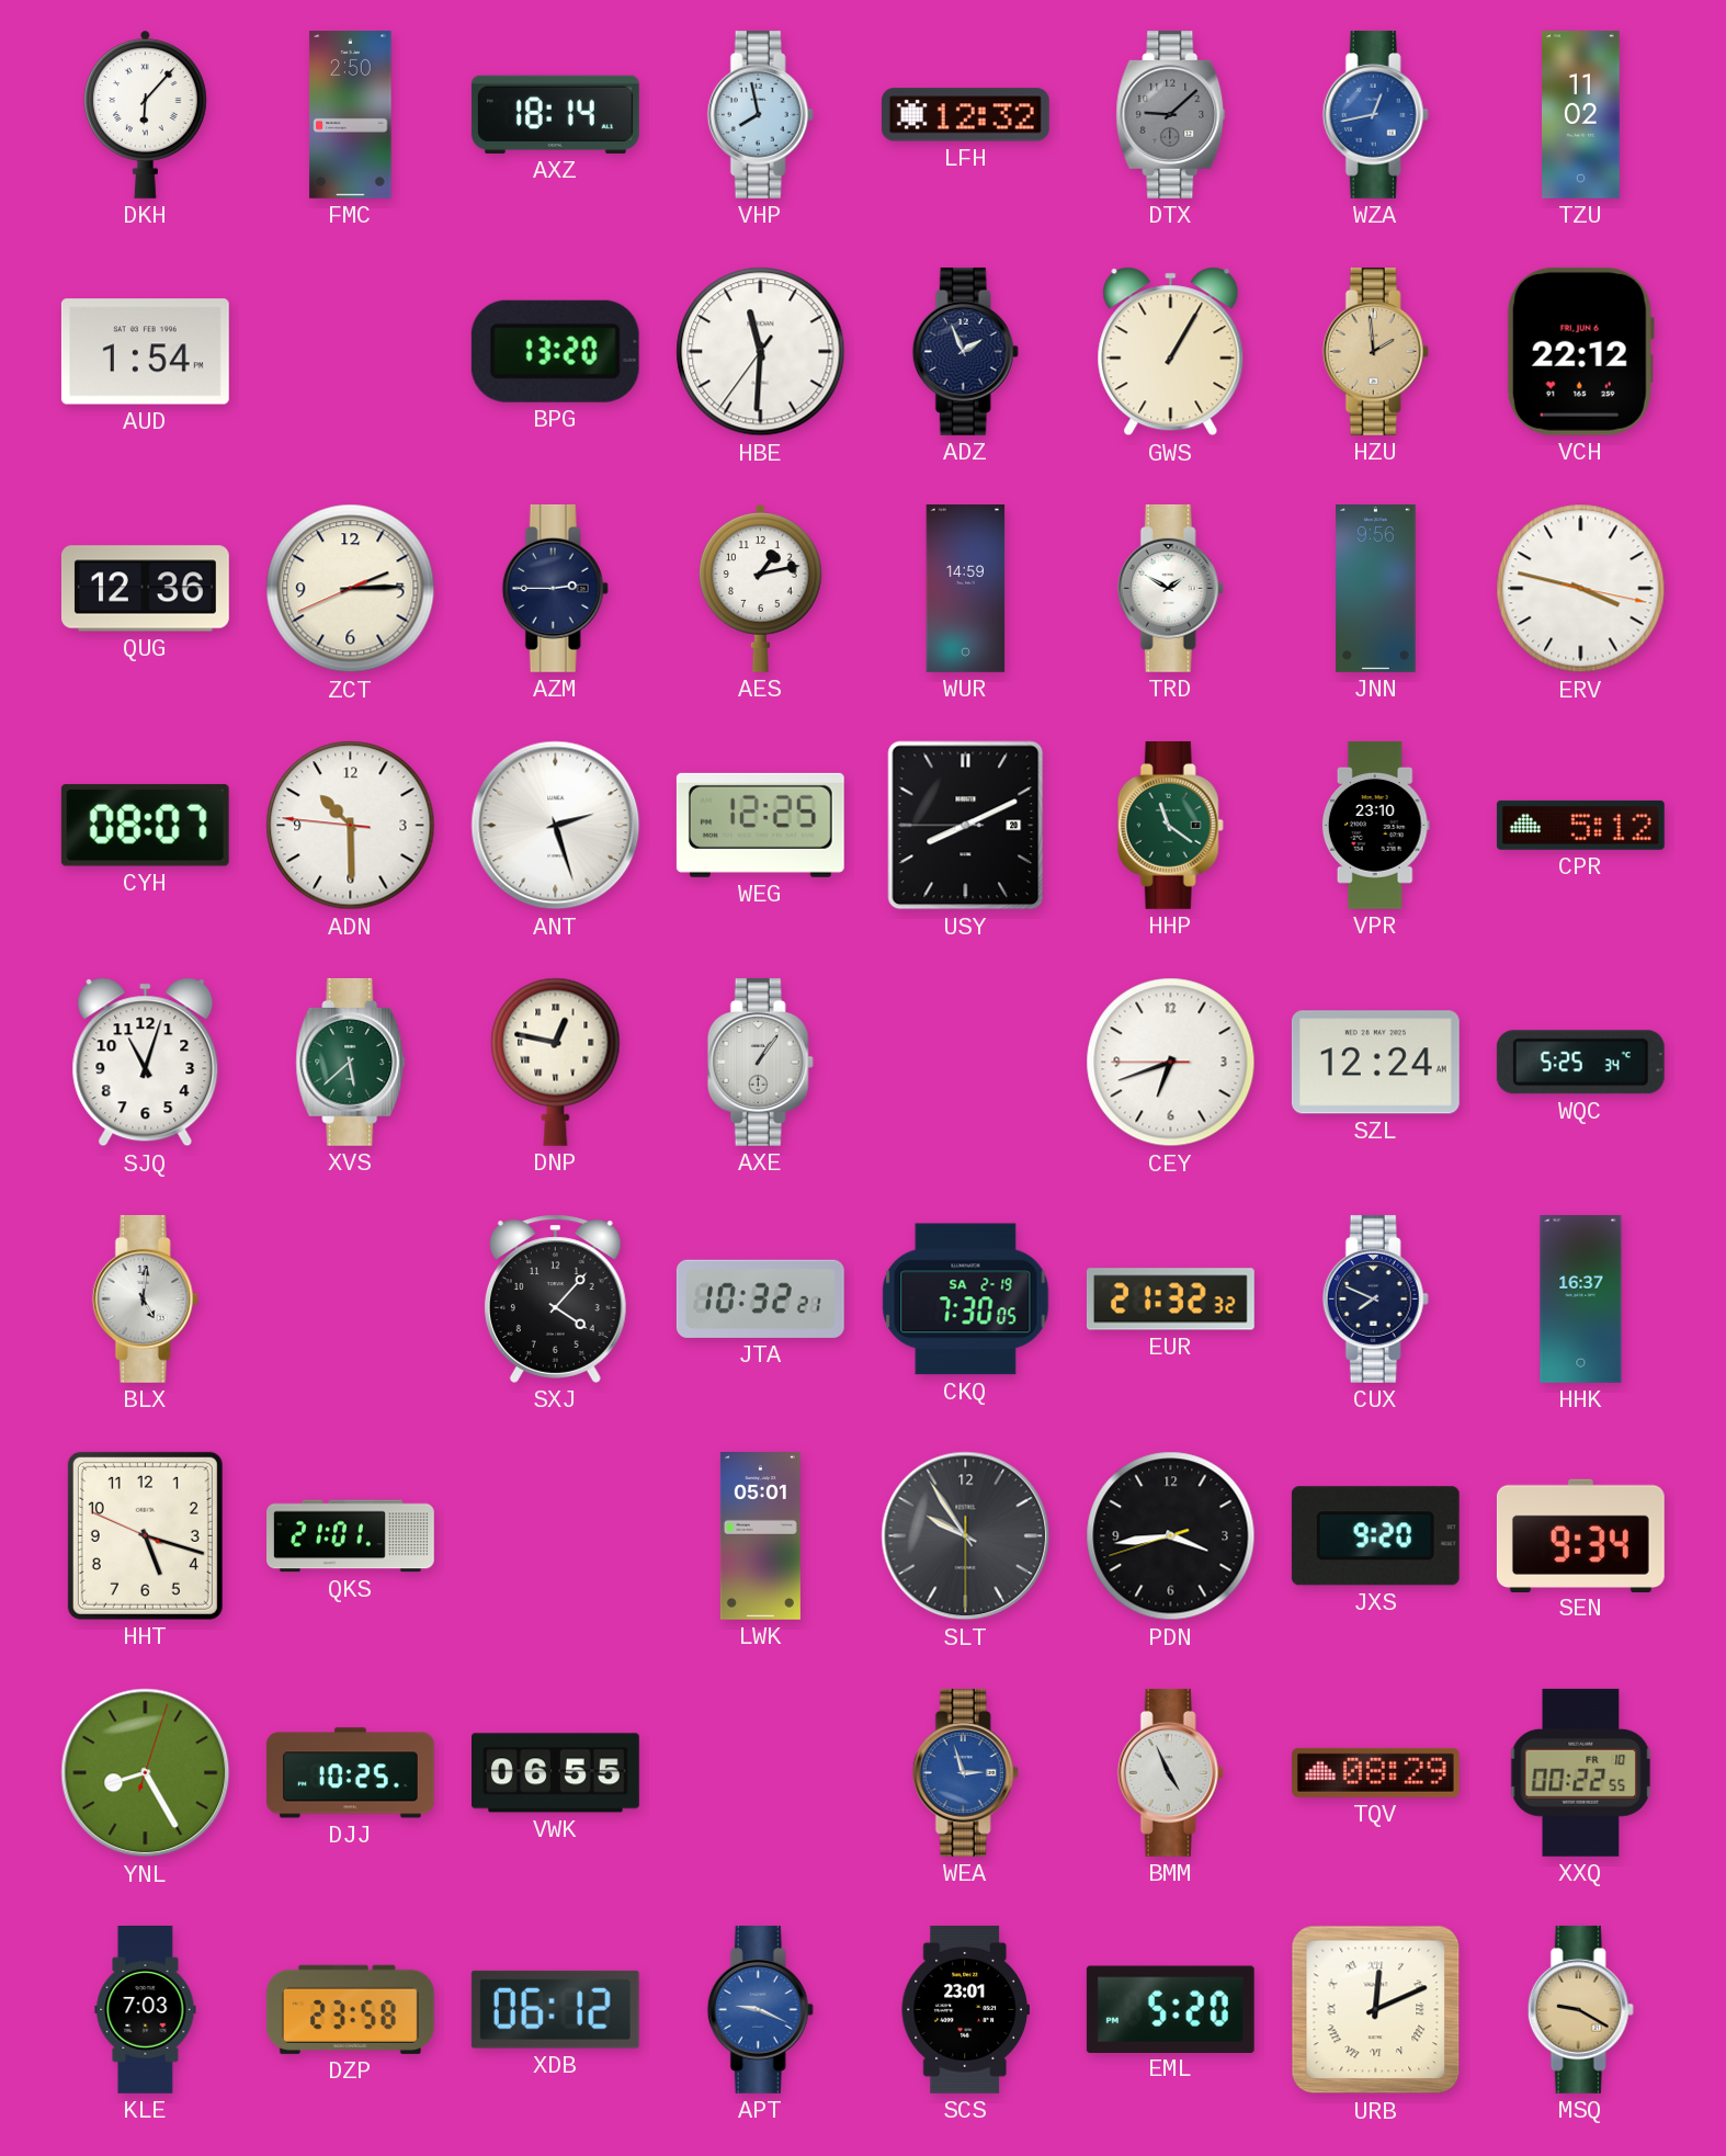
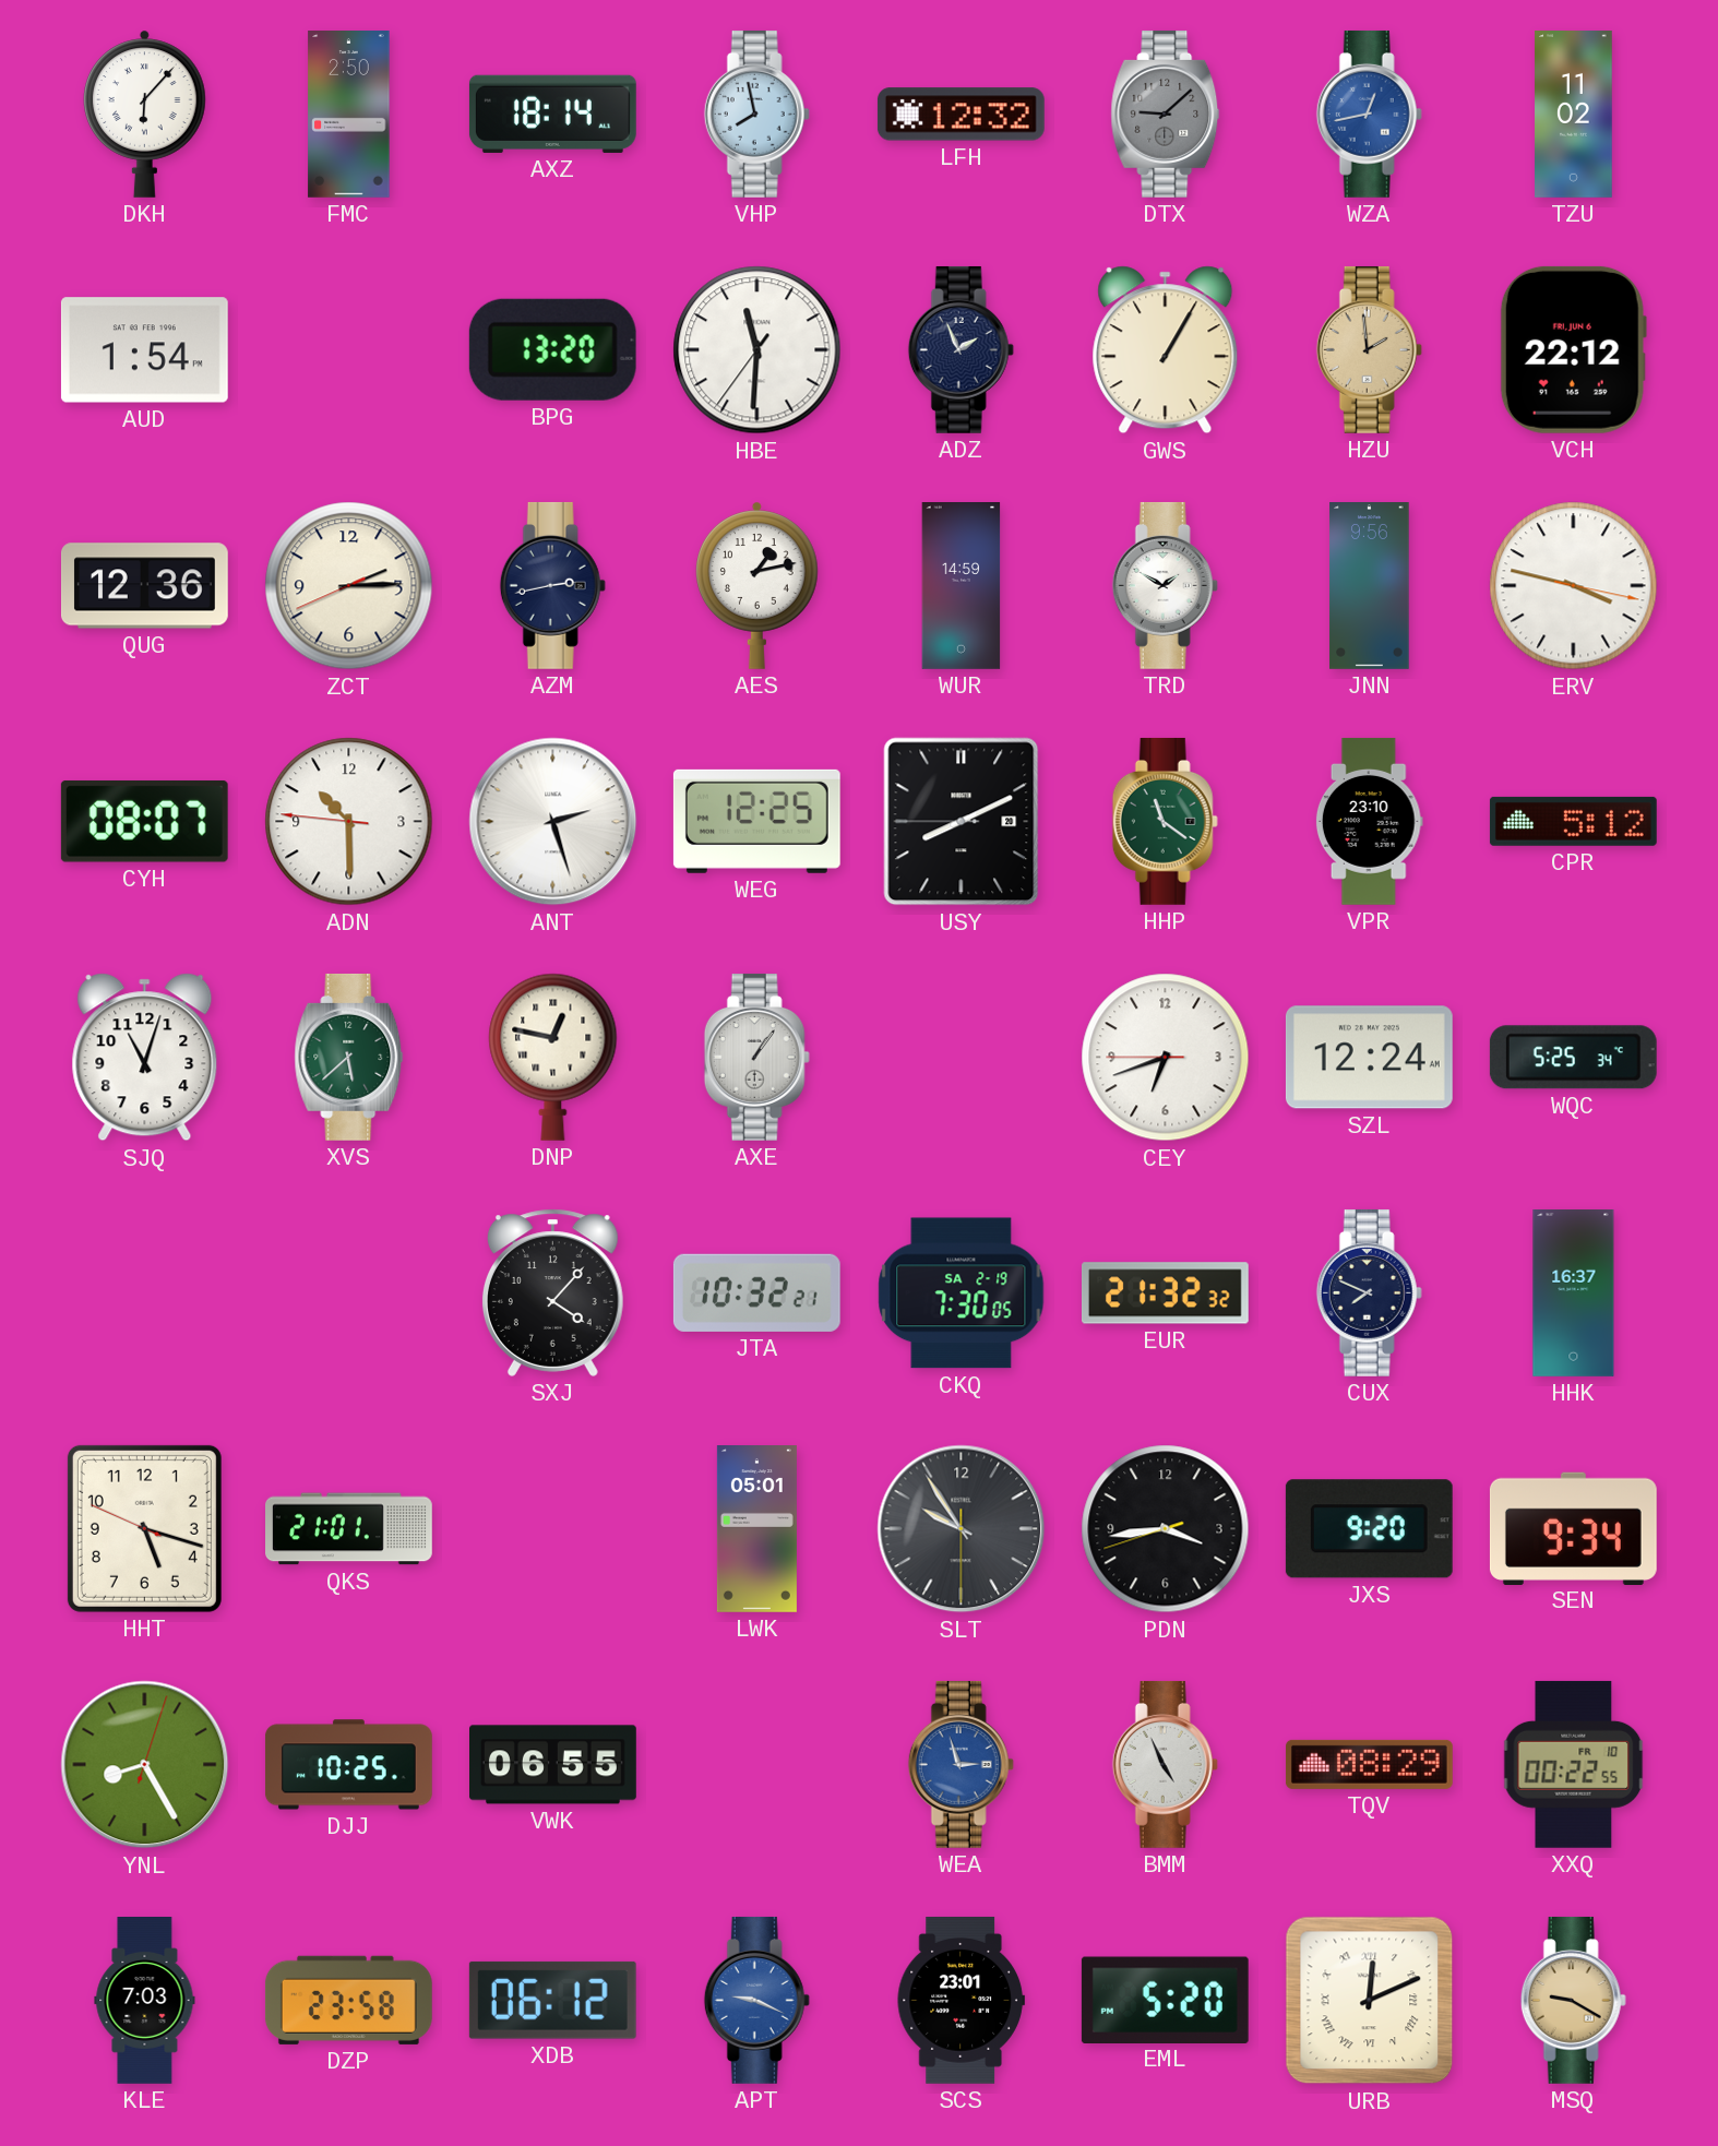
AZM: 2:45 -> 2:43
BLX: 5:01 -> none
